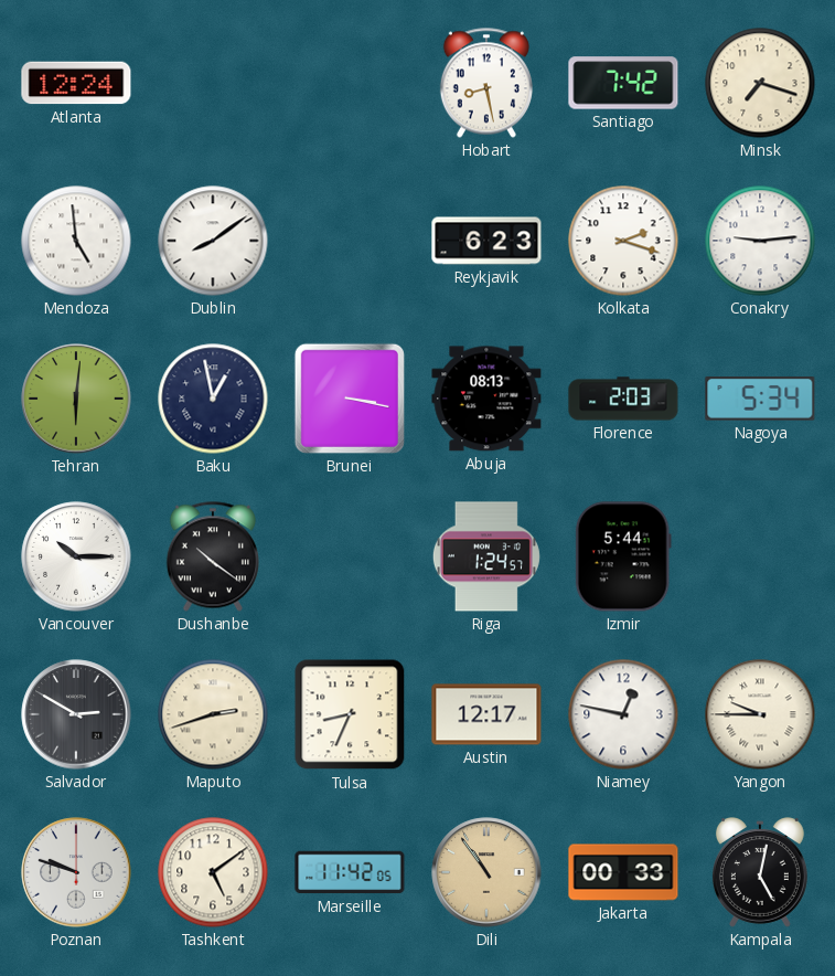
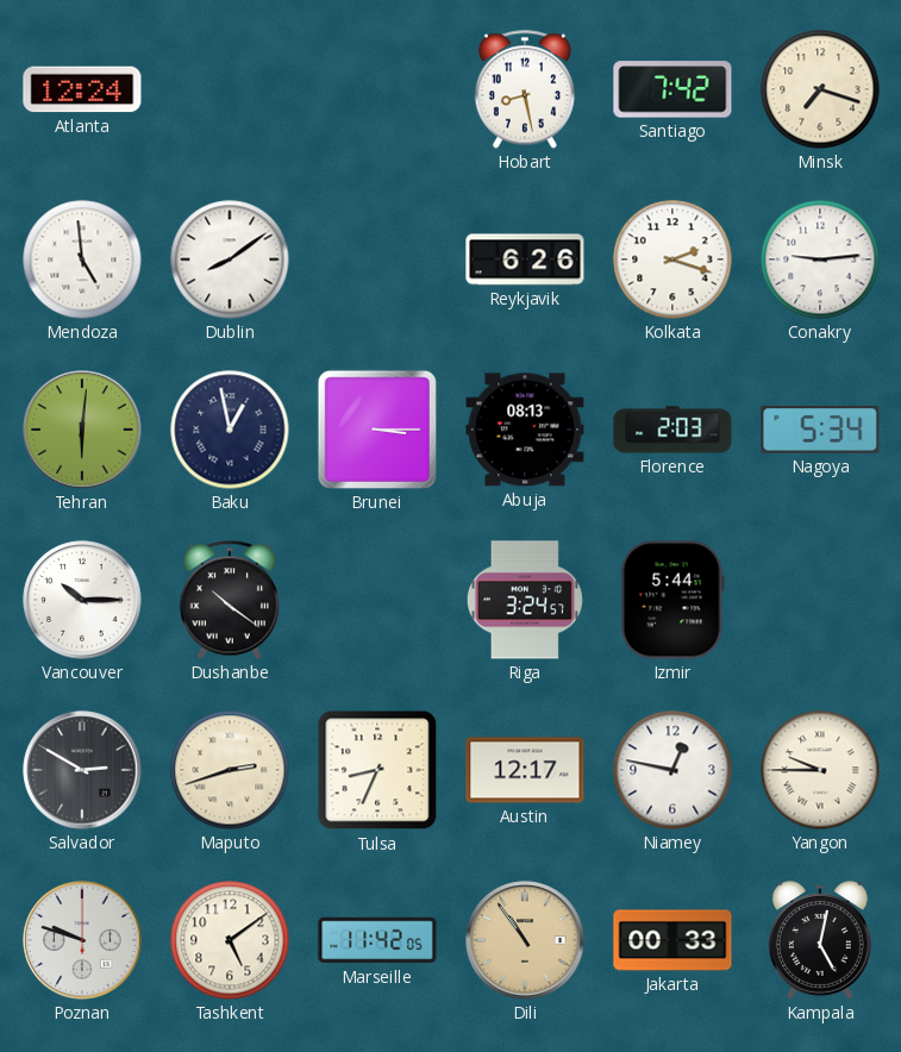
Reykjavik: 6:23 -> 6:26
Brunei: 3:17 -> 3:15
Riga: 1:24 -> 3:24
